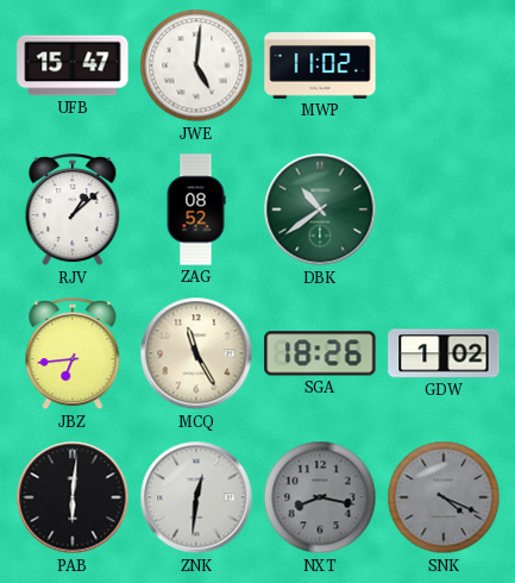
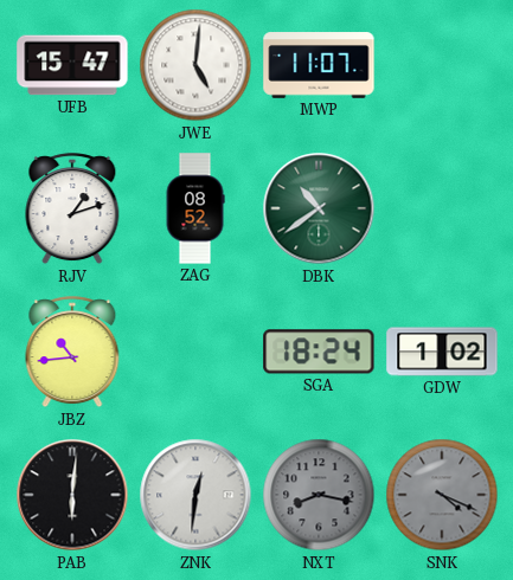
MWP: 11:02 -> 11:07
RJV: 1:08 -> 1:12
JBZ: 6:44 -> 10:44
MCQ: 11:25 -> none
SGA: 18:26 -> 18:24
